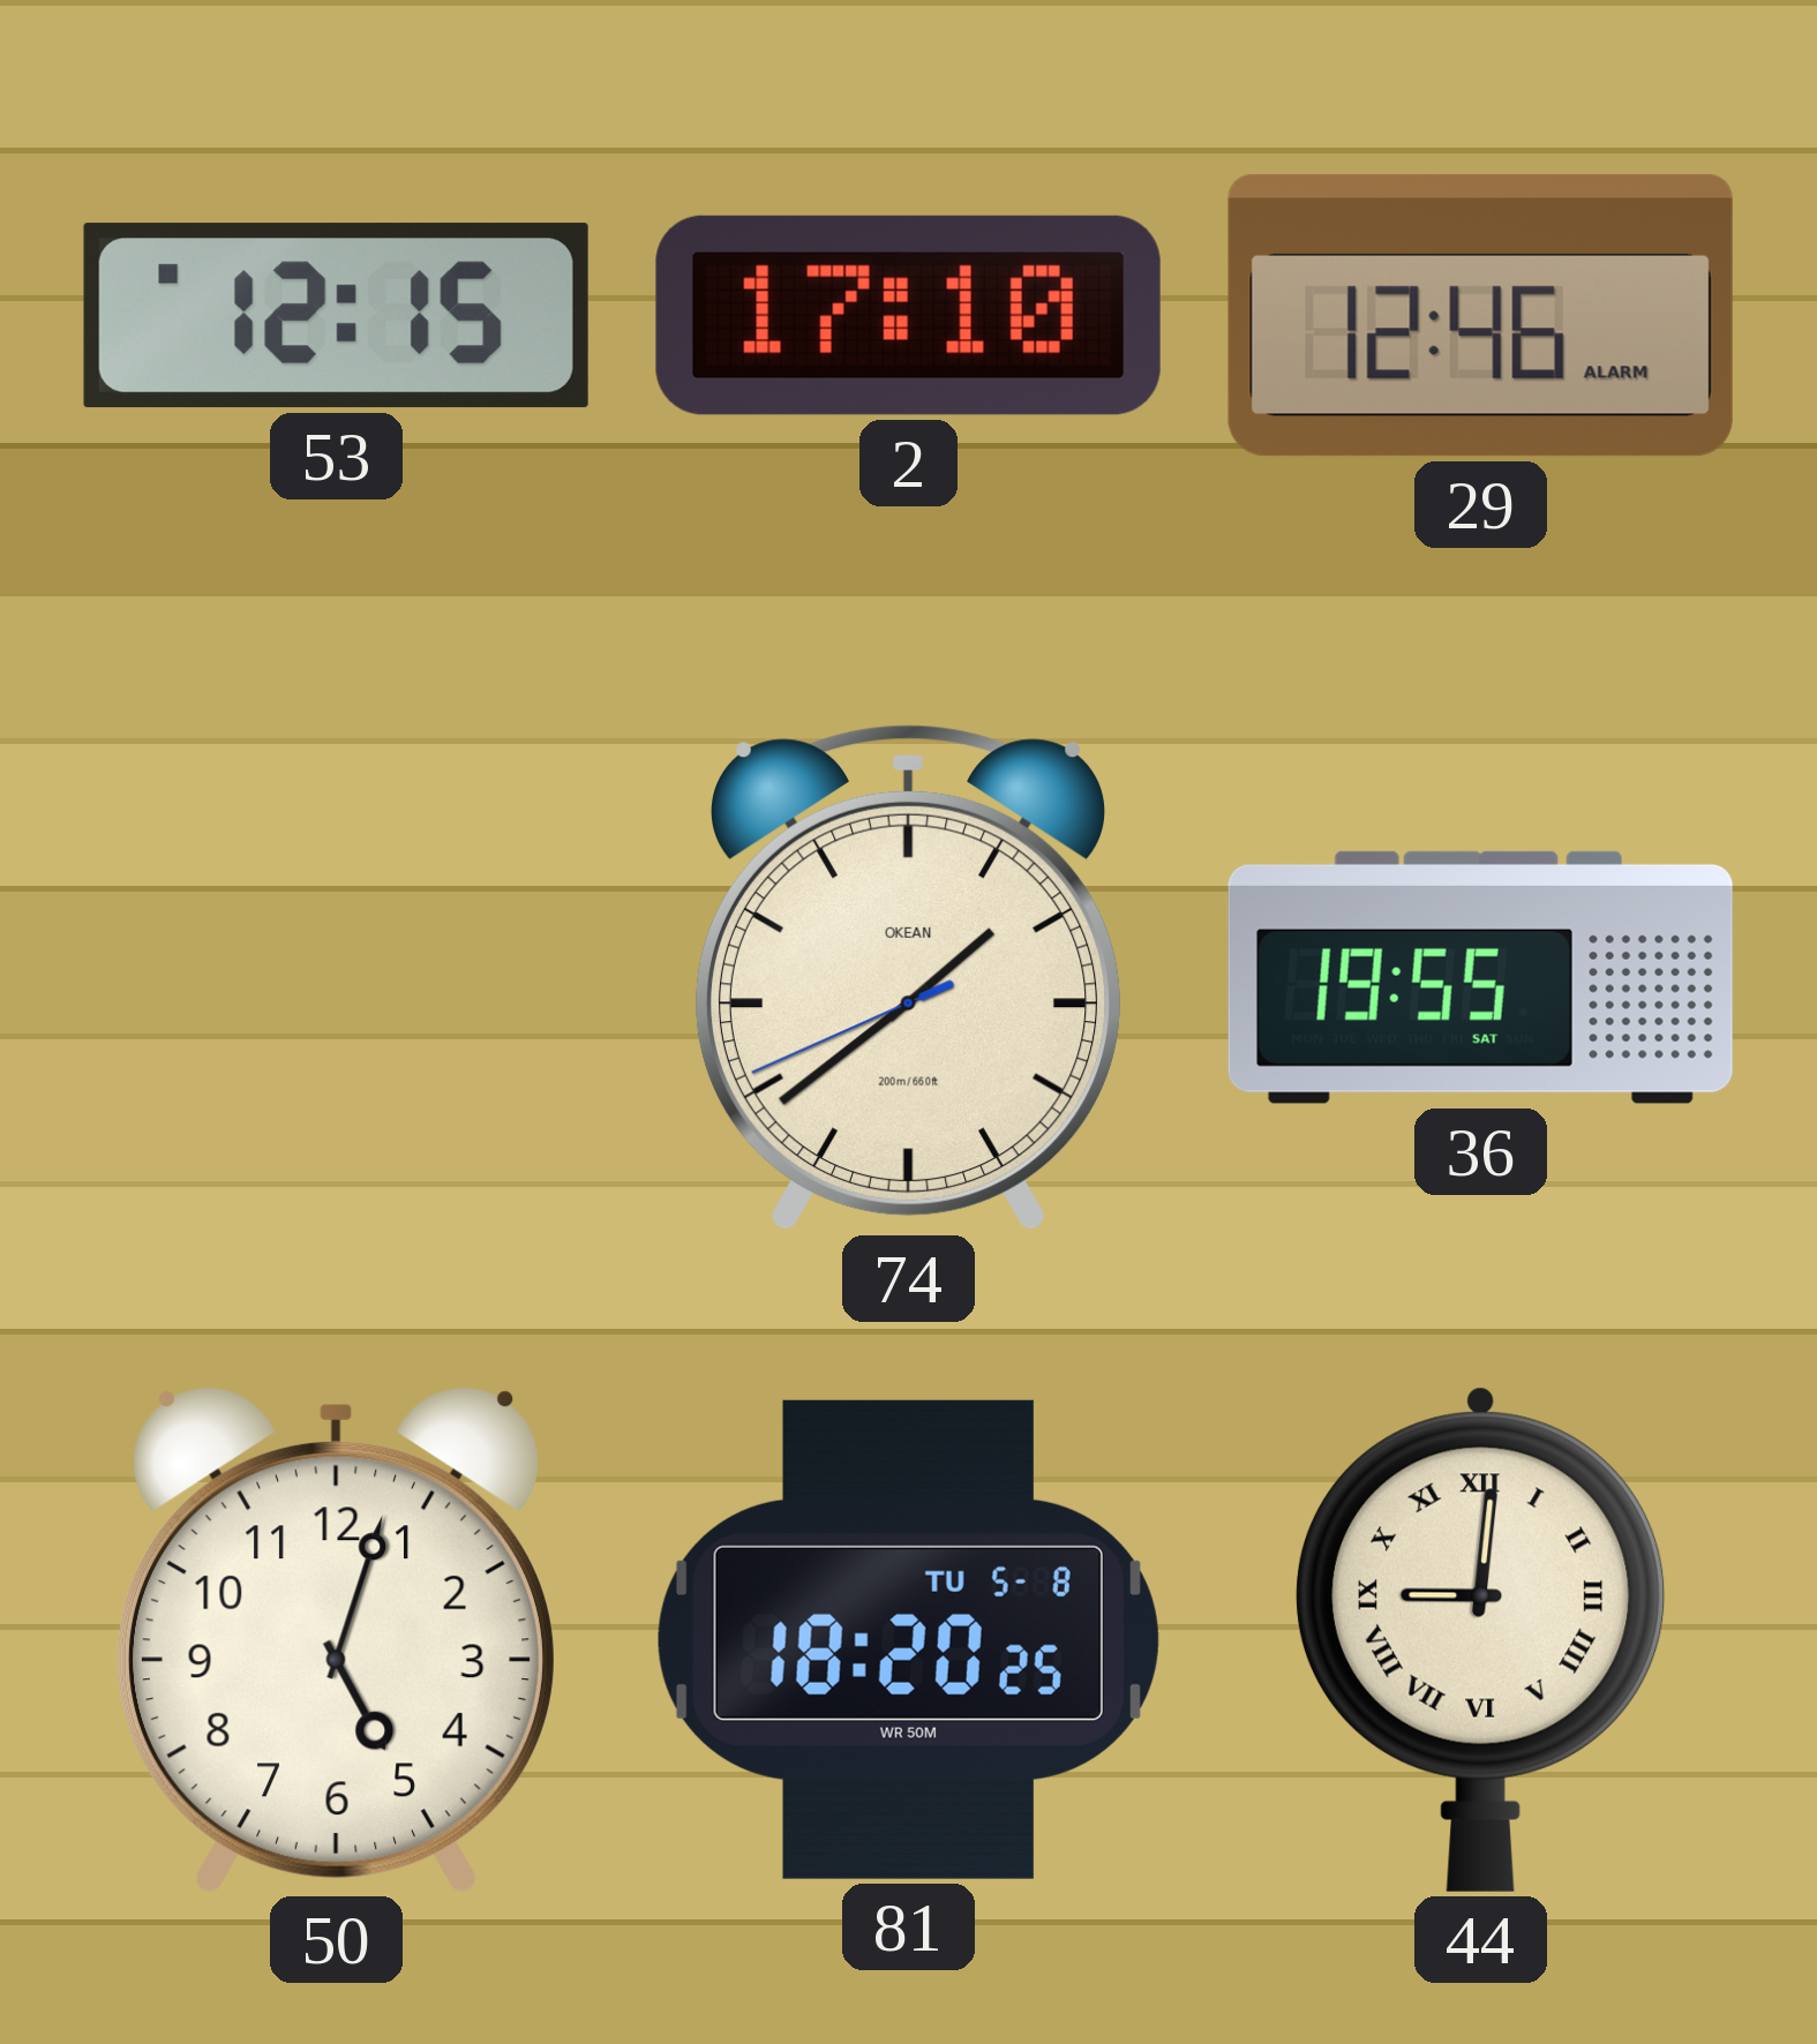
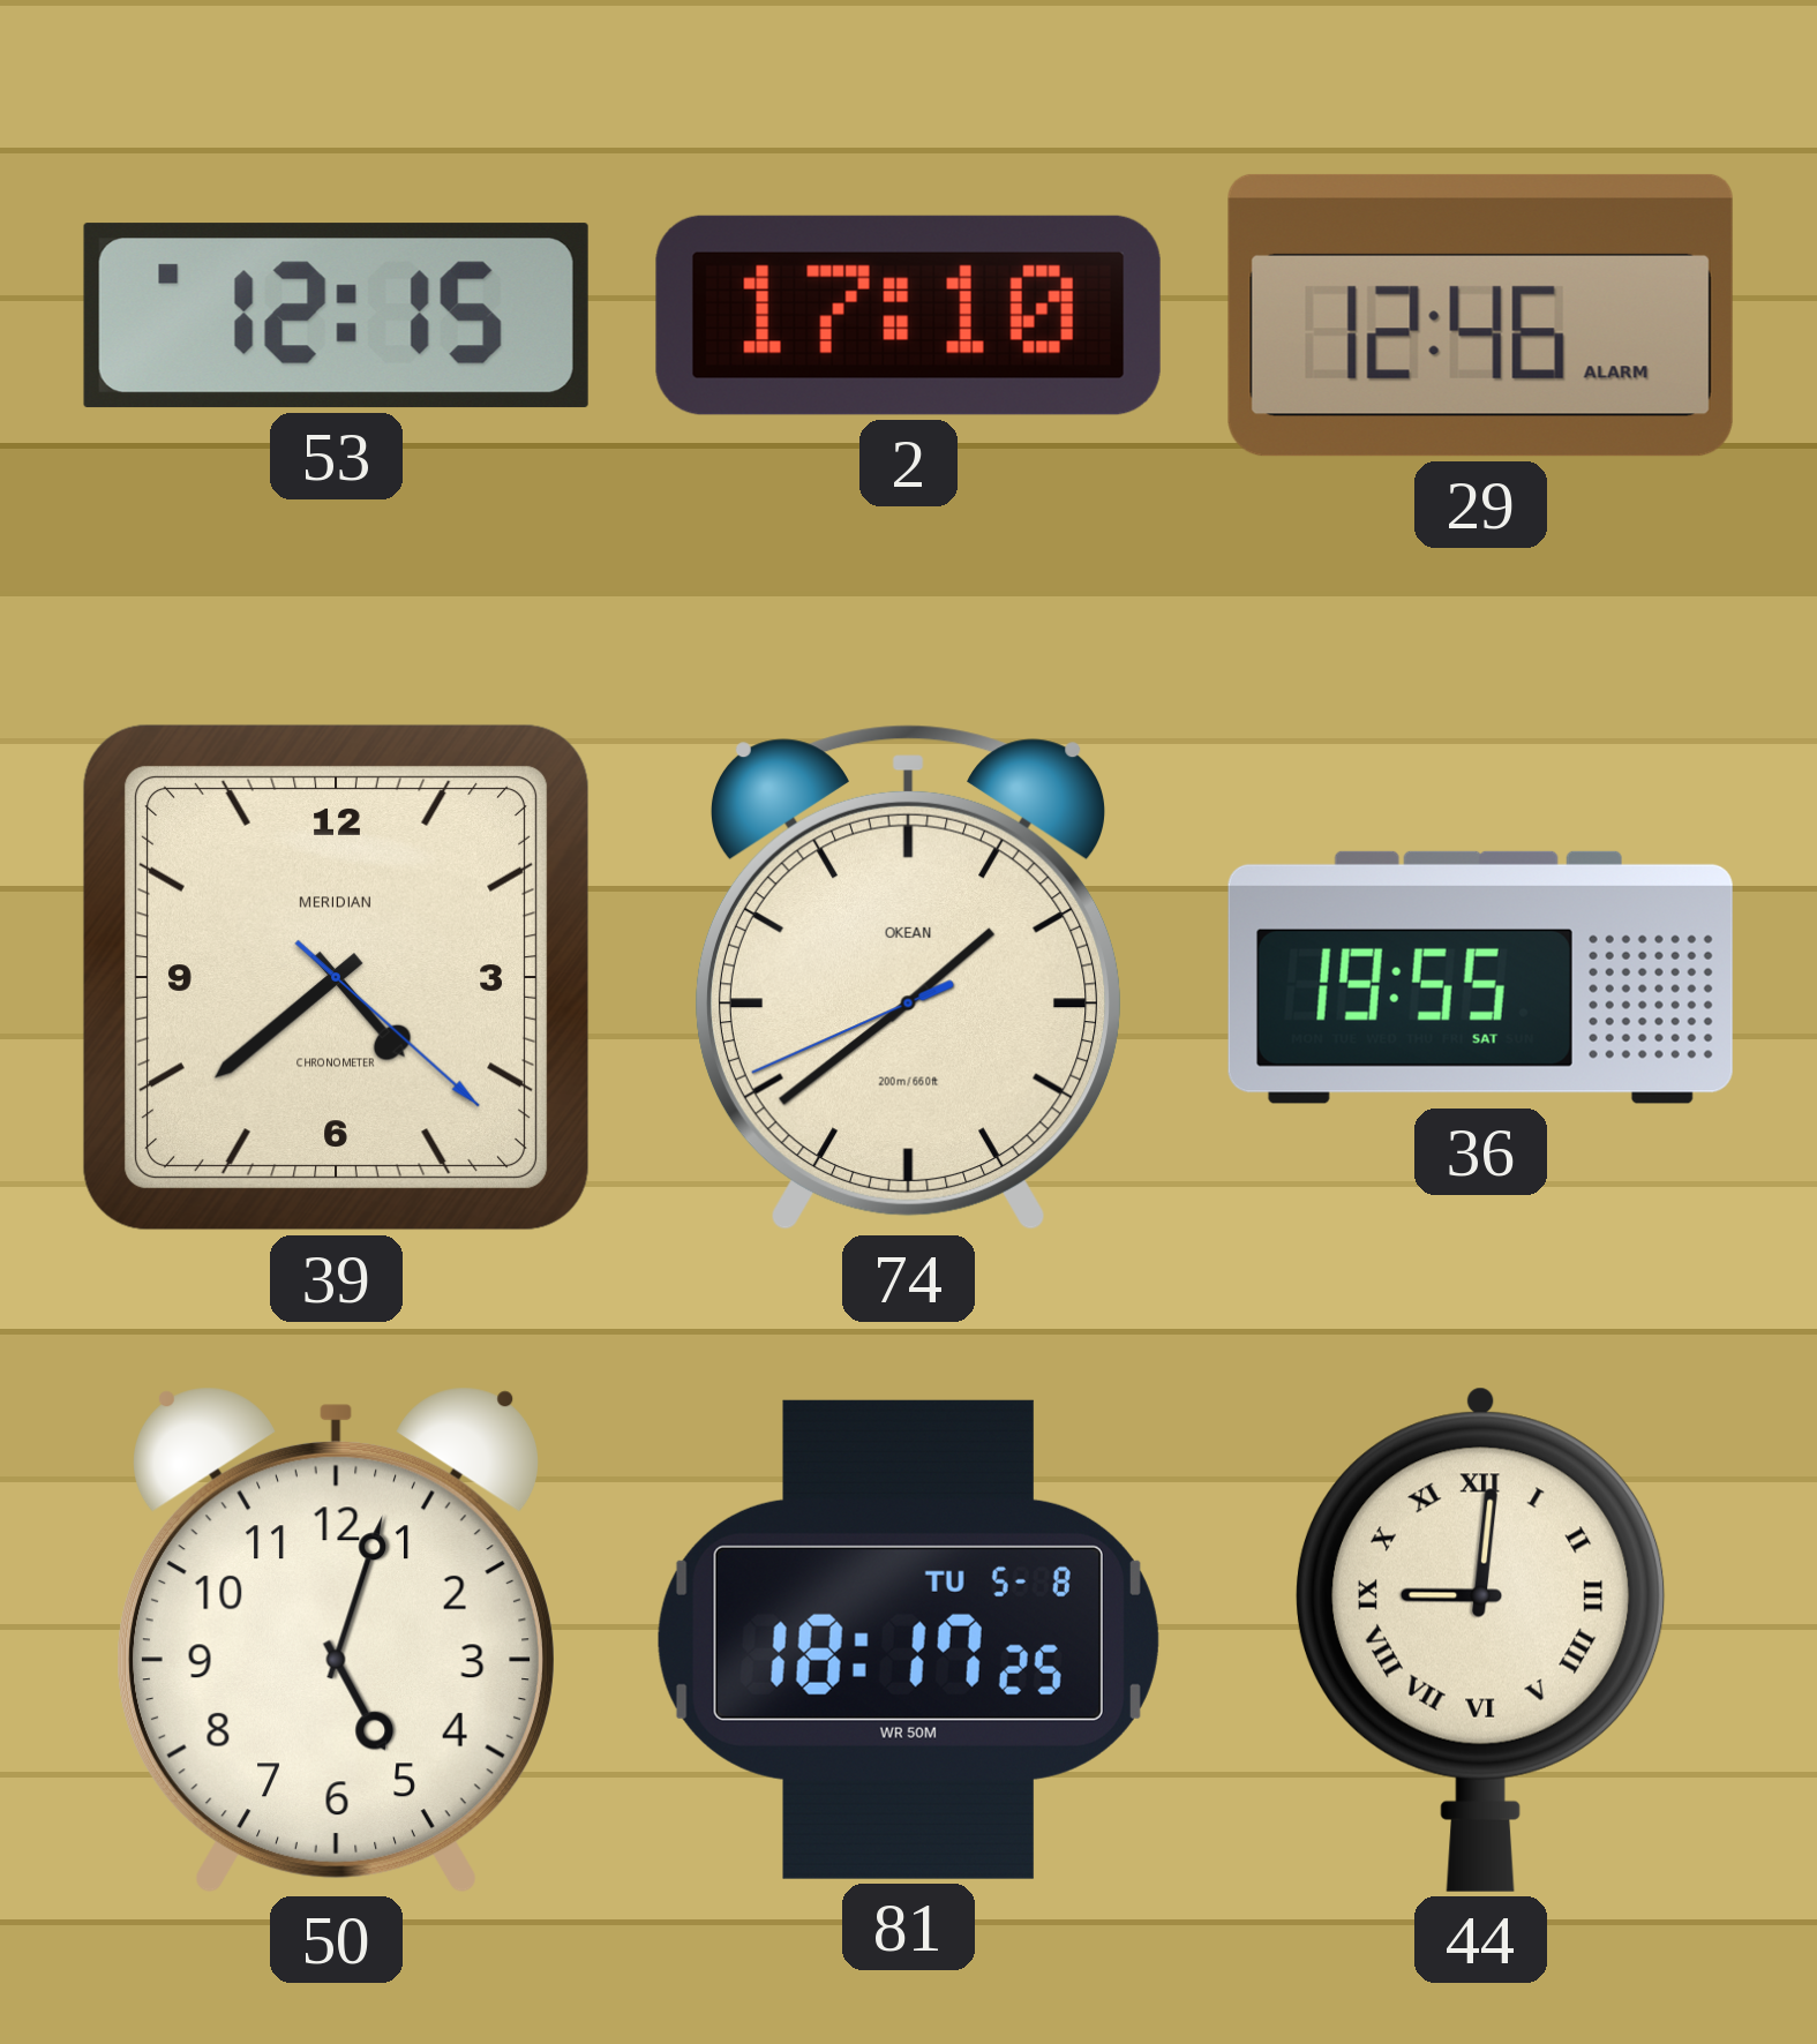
39: none -> 4:38
81: 18:20 -> 18:17
